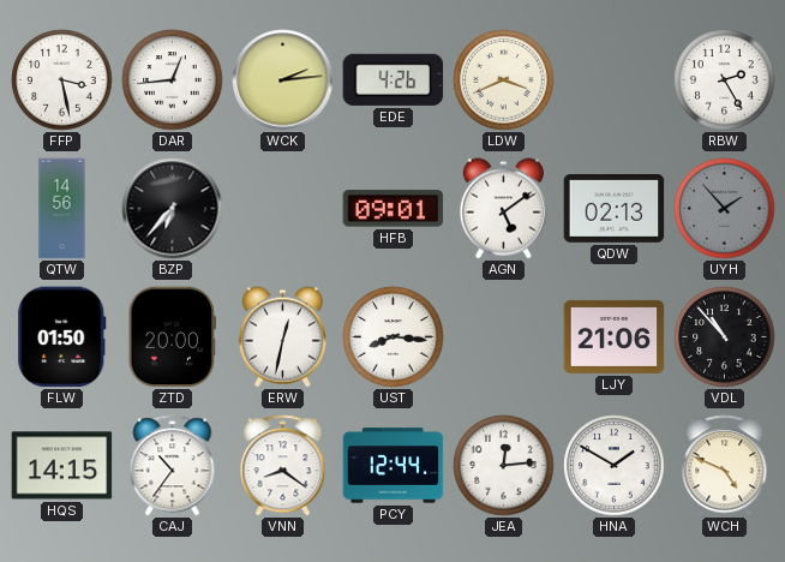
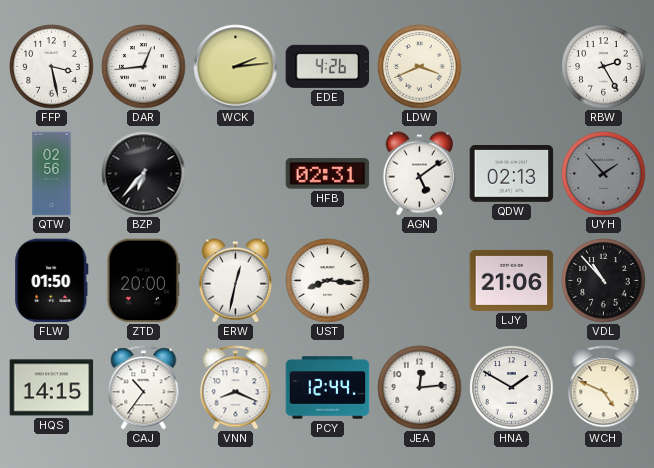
QTW: 14:56 -> 02:56
HFB: 09:01 -> 02:31
VNN: 8:21 -> 8:19
